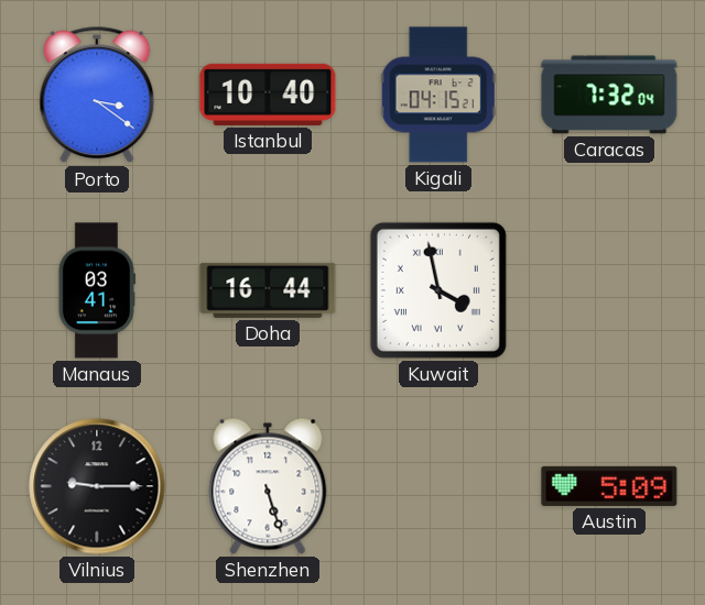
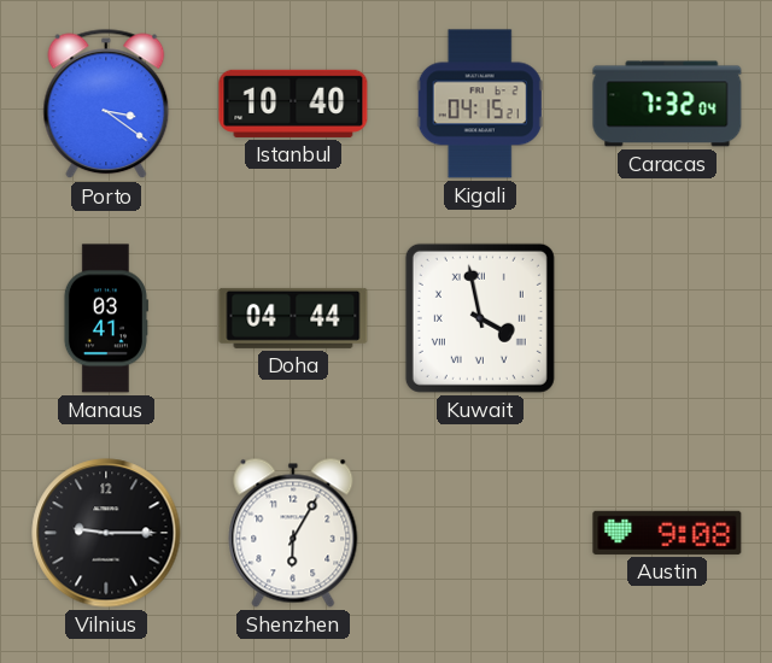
Doha: 16:44 -> 04:44
Shenzhen: 5:27 -> 6:05
Austin: 5:09 -> 9:08
